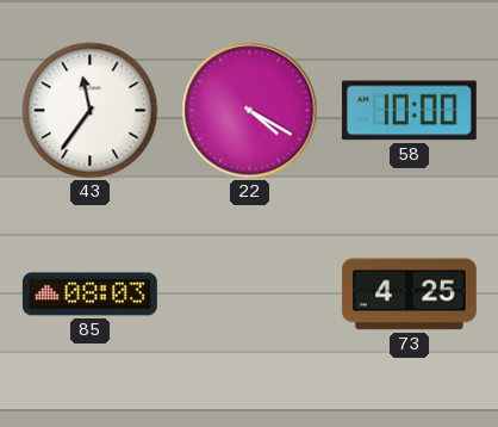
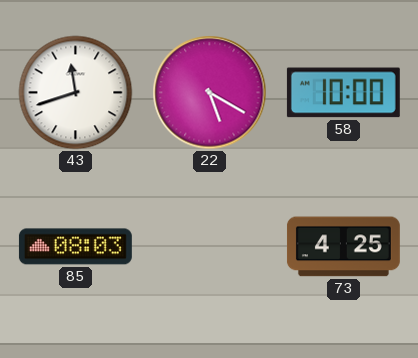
43: 11:36 -> 11:42
22: 4:20 -> 5:20
